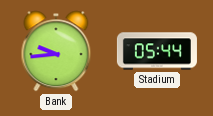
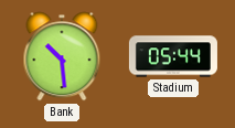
Bank: 9:44 -> 10:29
